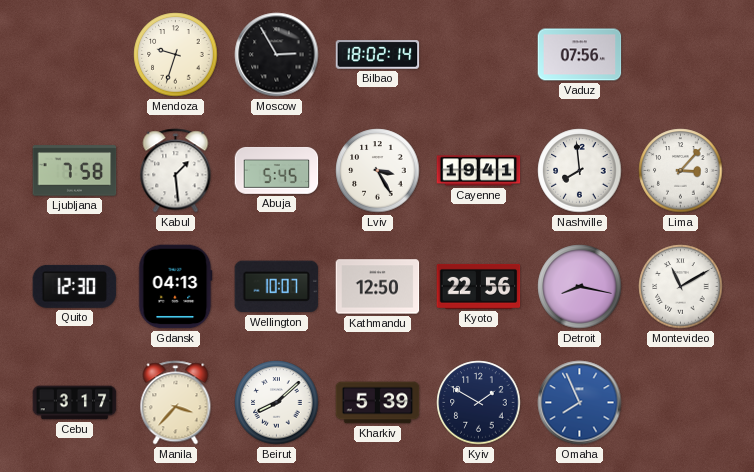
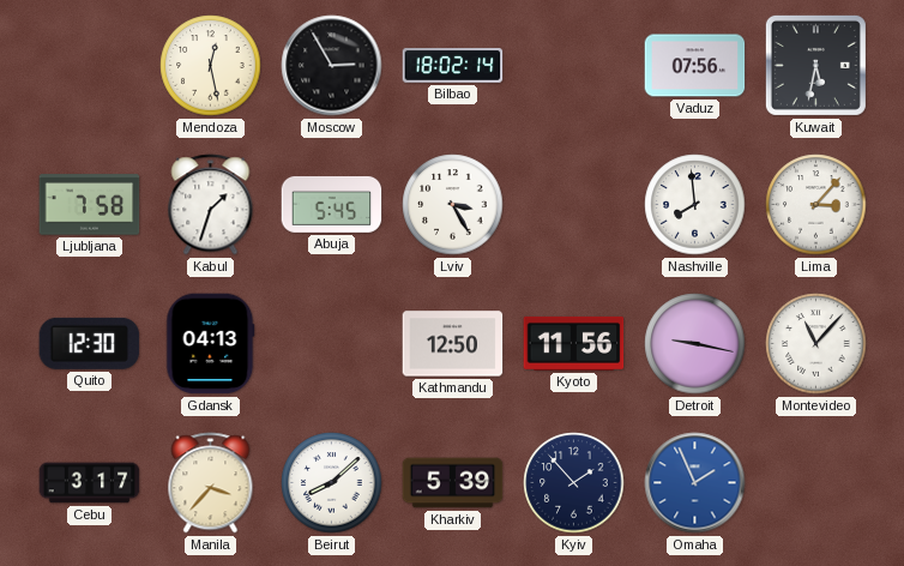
Mendoza: 9:33 -> 12:28
Kuwait: none -> 5:32
Kabul: 1:29 -> 1:33
Cayenne: 19:41 -> none
Wellington: 10:07 -> none
Kyoto: 22:56 -> 11:56
Detroit: 8:17 -> 9:17
Montevideo: 11:10 -> 11:07
Kyiv: 1:50 -> 1:53
Omaha: 7:56 -> 1:56
